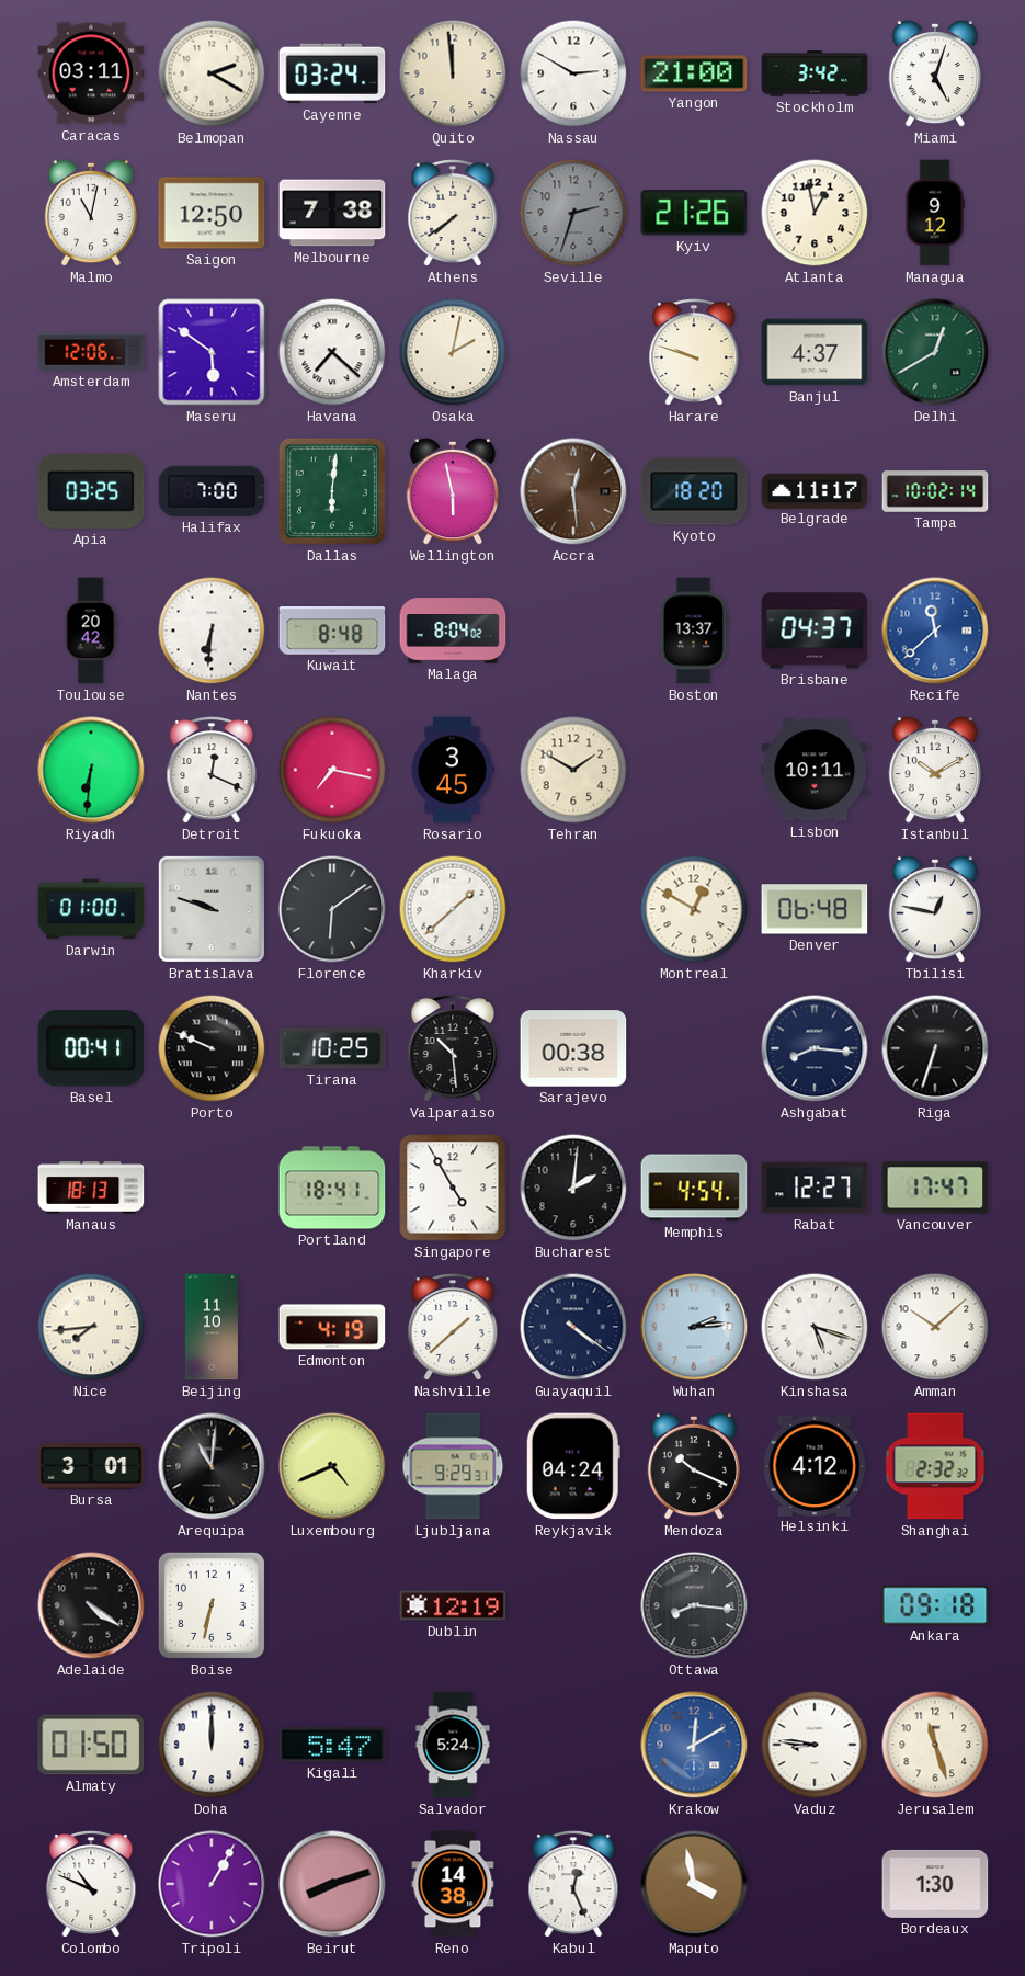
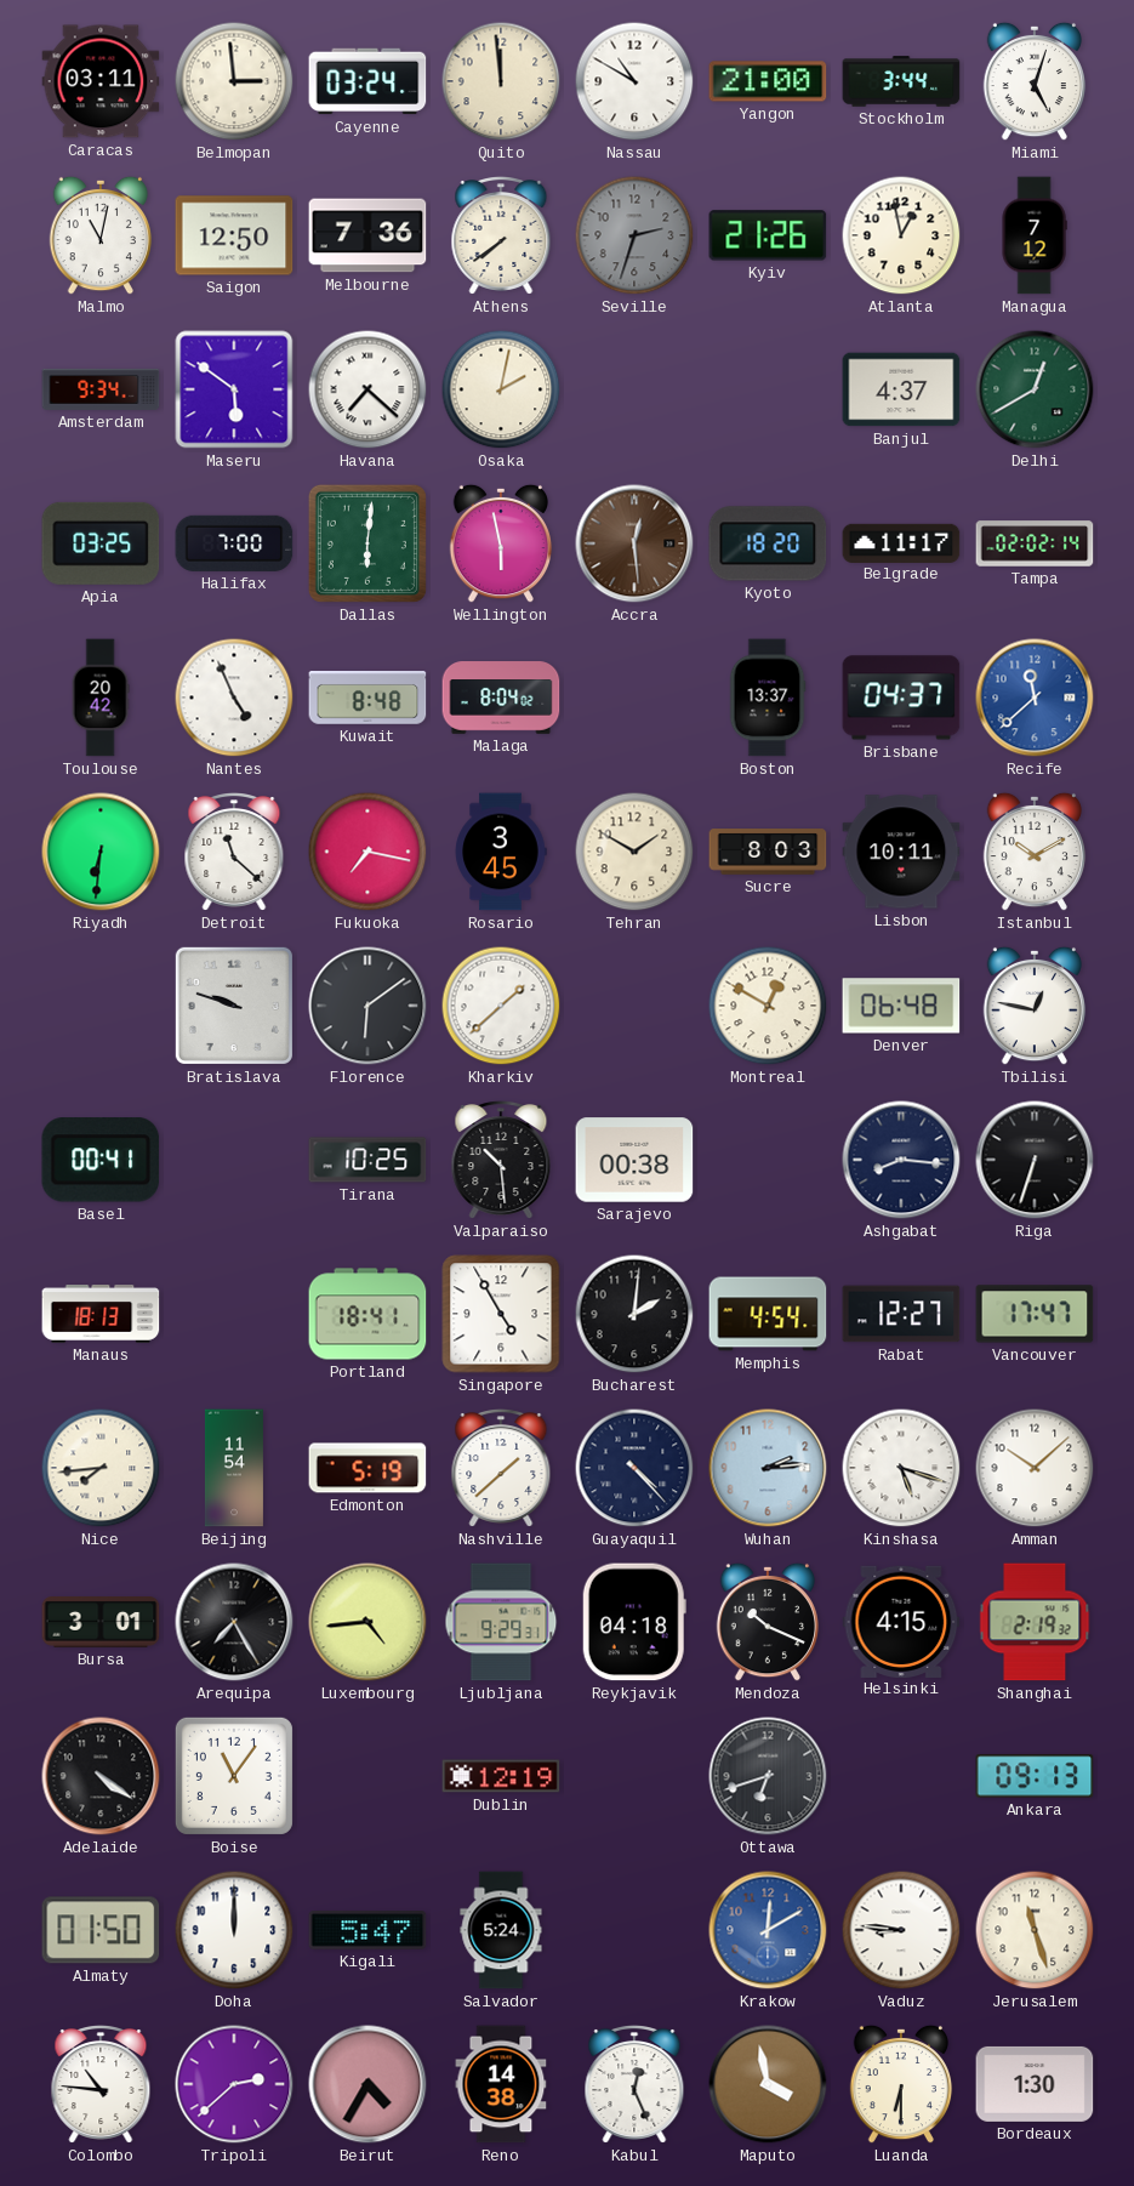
Belmopan: 2:20 -> 2:59
Nassau: 2:50 -> 10:50
Stockholm: 3:42 -> 3:44
Melbourne: 7:38 -> 7:36
Managua: 9:12 -> 7:12
Amsterdam: 12:06 -> 9:34
Harare: 9:48 -> none
Tampa: 10:02 -> 02:02
Nantes: 6:31 -> 4:56
Detroit: 12:19 -> 11:22
Sucre: none -> 8:03
Darwin: 01:00 -> none
Porto: 9:49 -> none
Beijing: 11:10 -> 11:54
Edmonton: 4:19 -> 5:19
Guayaquil: 4:21 -> 4:23
Arequipa: 11:01 -> 7:25
Luxembourg: 4:41 -> 4:44
Reykjavik: 04:24 -> 04:18
Helsinki: 4:12 -> 4:15
Shanghai: 2:32 -> 2:19
Boise: 6:32 -> 11:06
Ottawa: 8:16 -> 6:42
Ankara: 09:18 -> 09:13
Colombo: 10:49 -> 10:46
Tripoli: 1:05 -> 2:38
Beirut: 8:12 -> 4:35
Luanda: none -> 6:30
